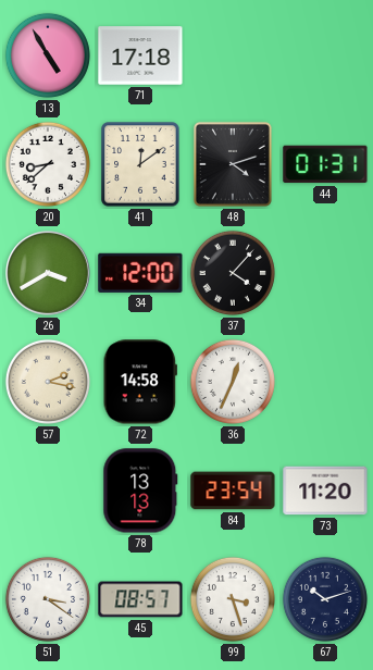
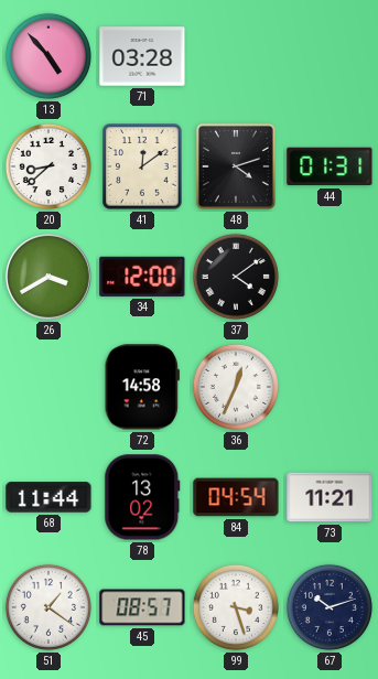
13: 4:55 -> 4:53
71: 17:18 -> 03:28
37: 4:07 -> 4:09
57: 2:17 -> none
68: none -> 11:44
78: 13:13 -> 13:02
84: 23:54 -> 04:54
73: 11:20 -> 11:21
51: 3:21 -> 1:21
